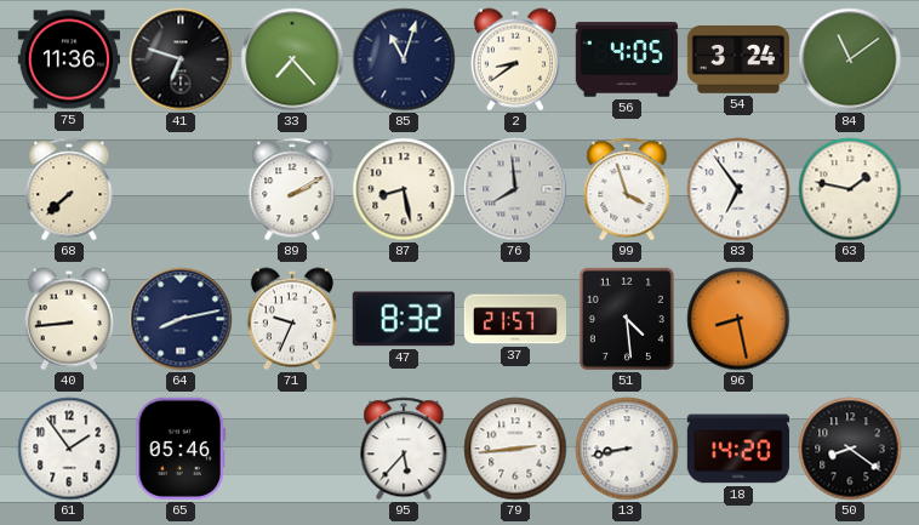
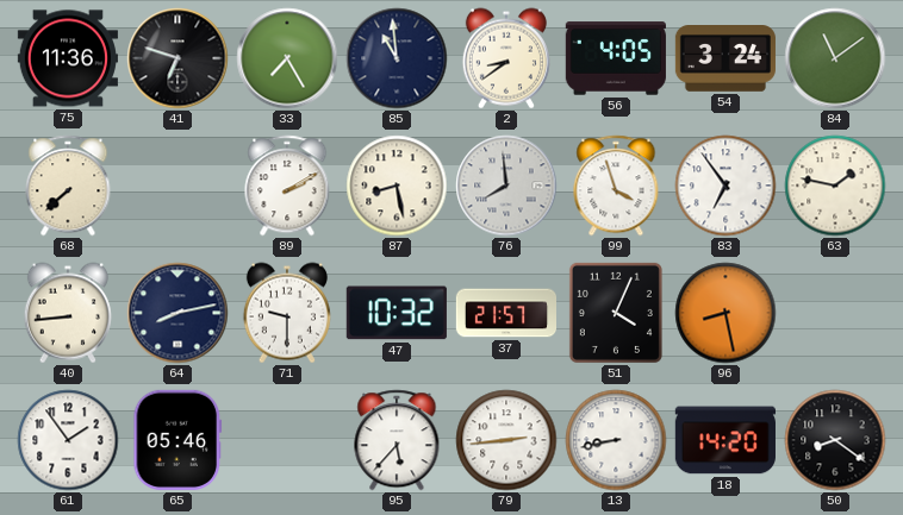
33: 7:23 -> 7:25
85: 11:03 -> 10:59
71: 9:34 -> 9:30
47: 8:32 -> 10:32
51: 4:29 -> 4:04
